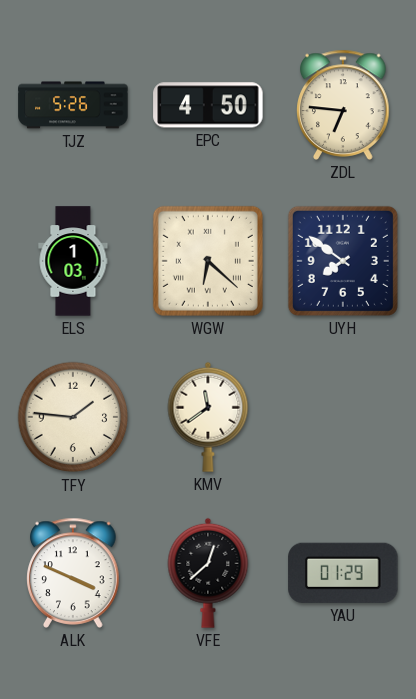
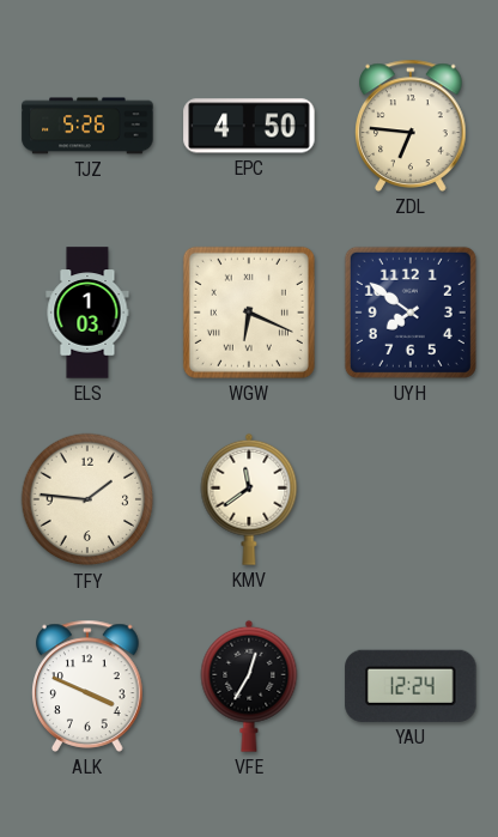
WGW: 6:22 -> 6:19
VFE: 12:38 -> 12:35
YAU: 01:29 -> 12:24
